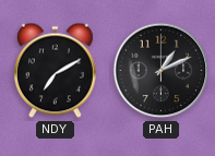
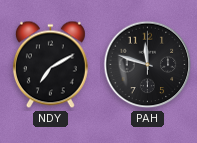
PAH: 1:11 -> 11:48
